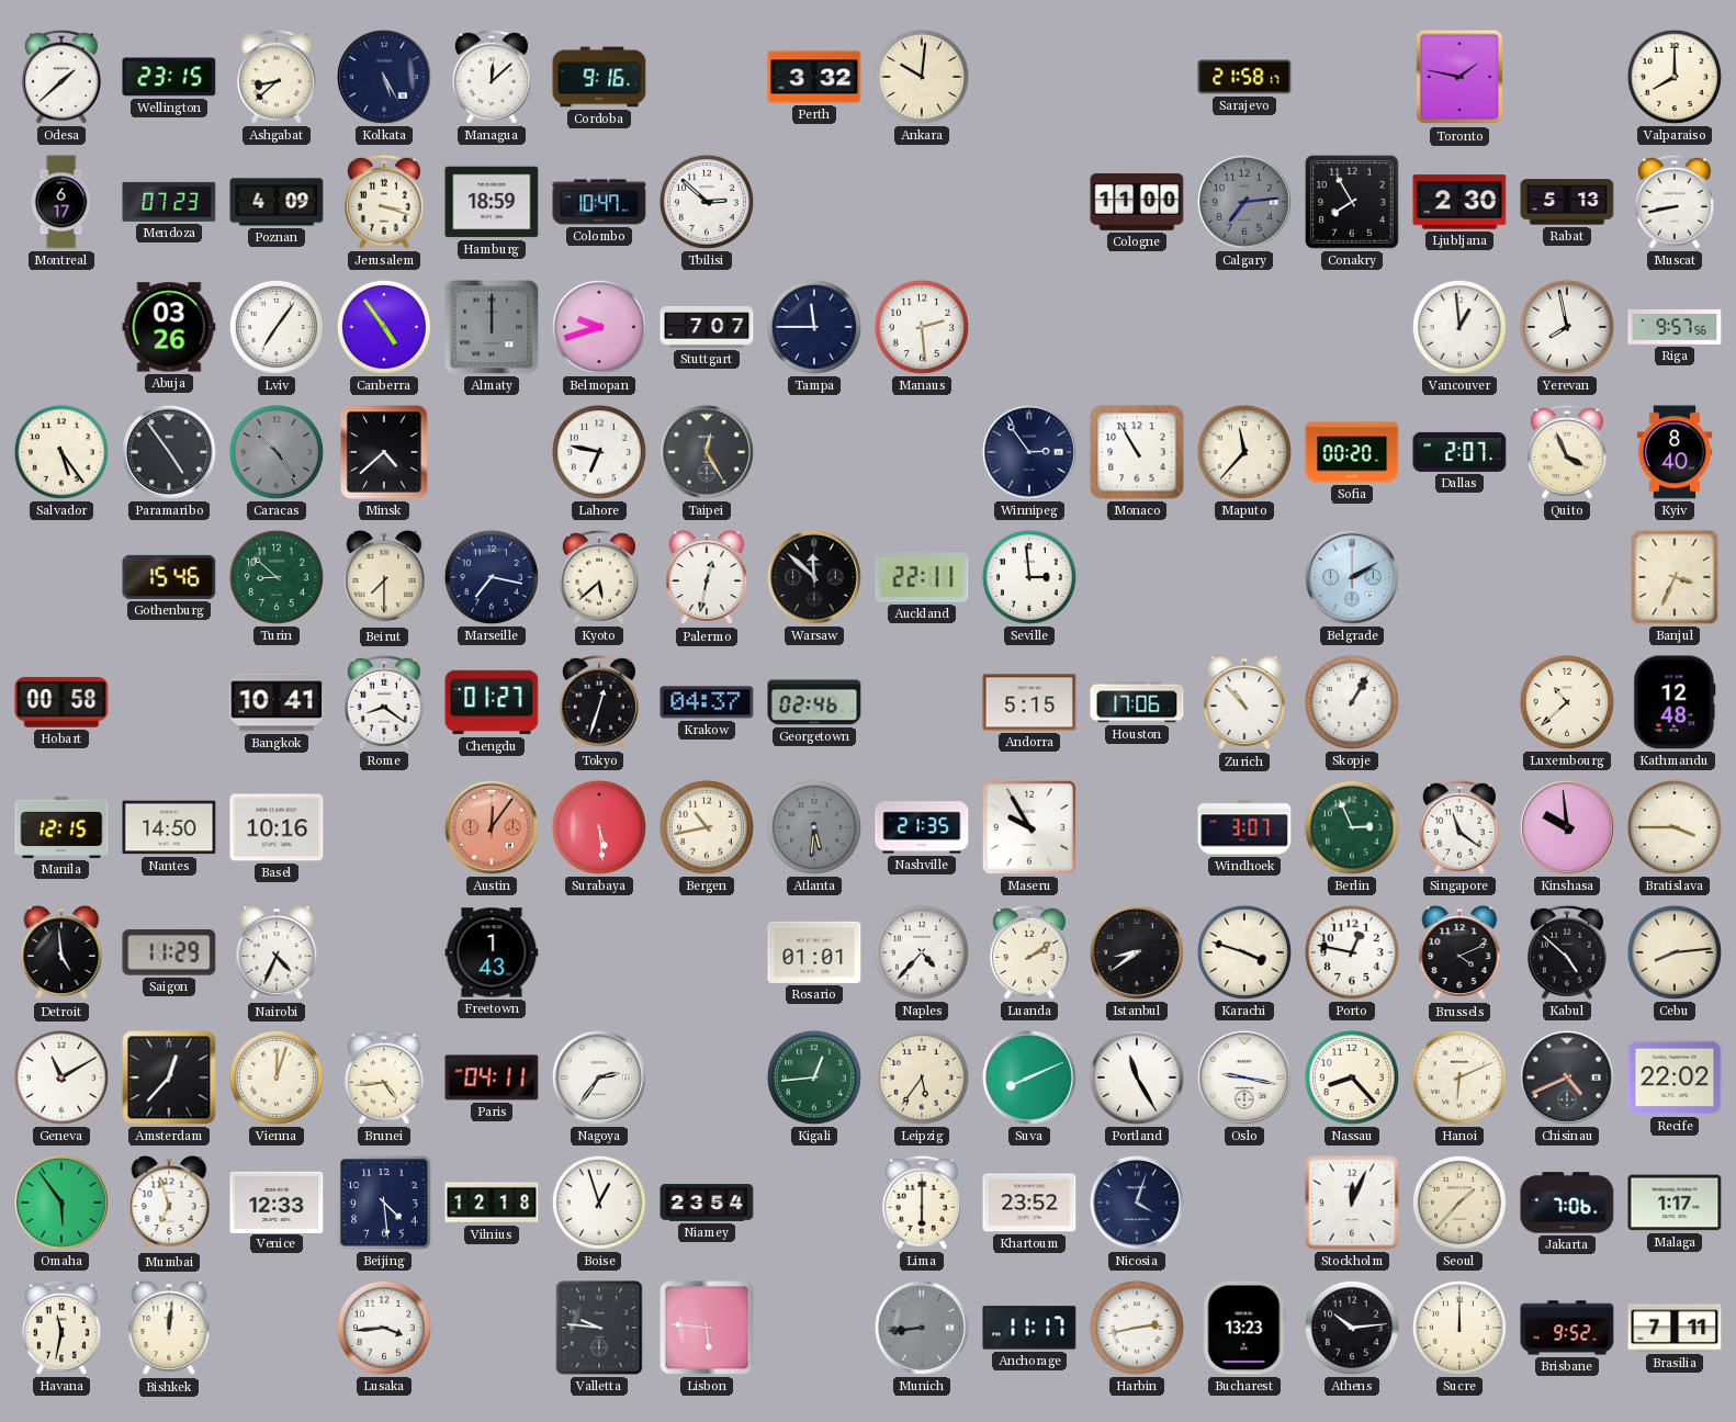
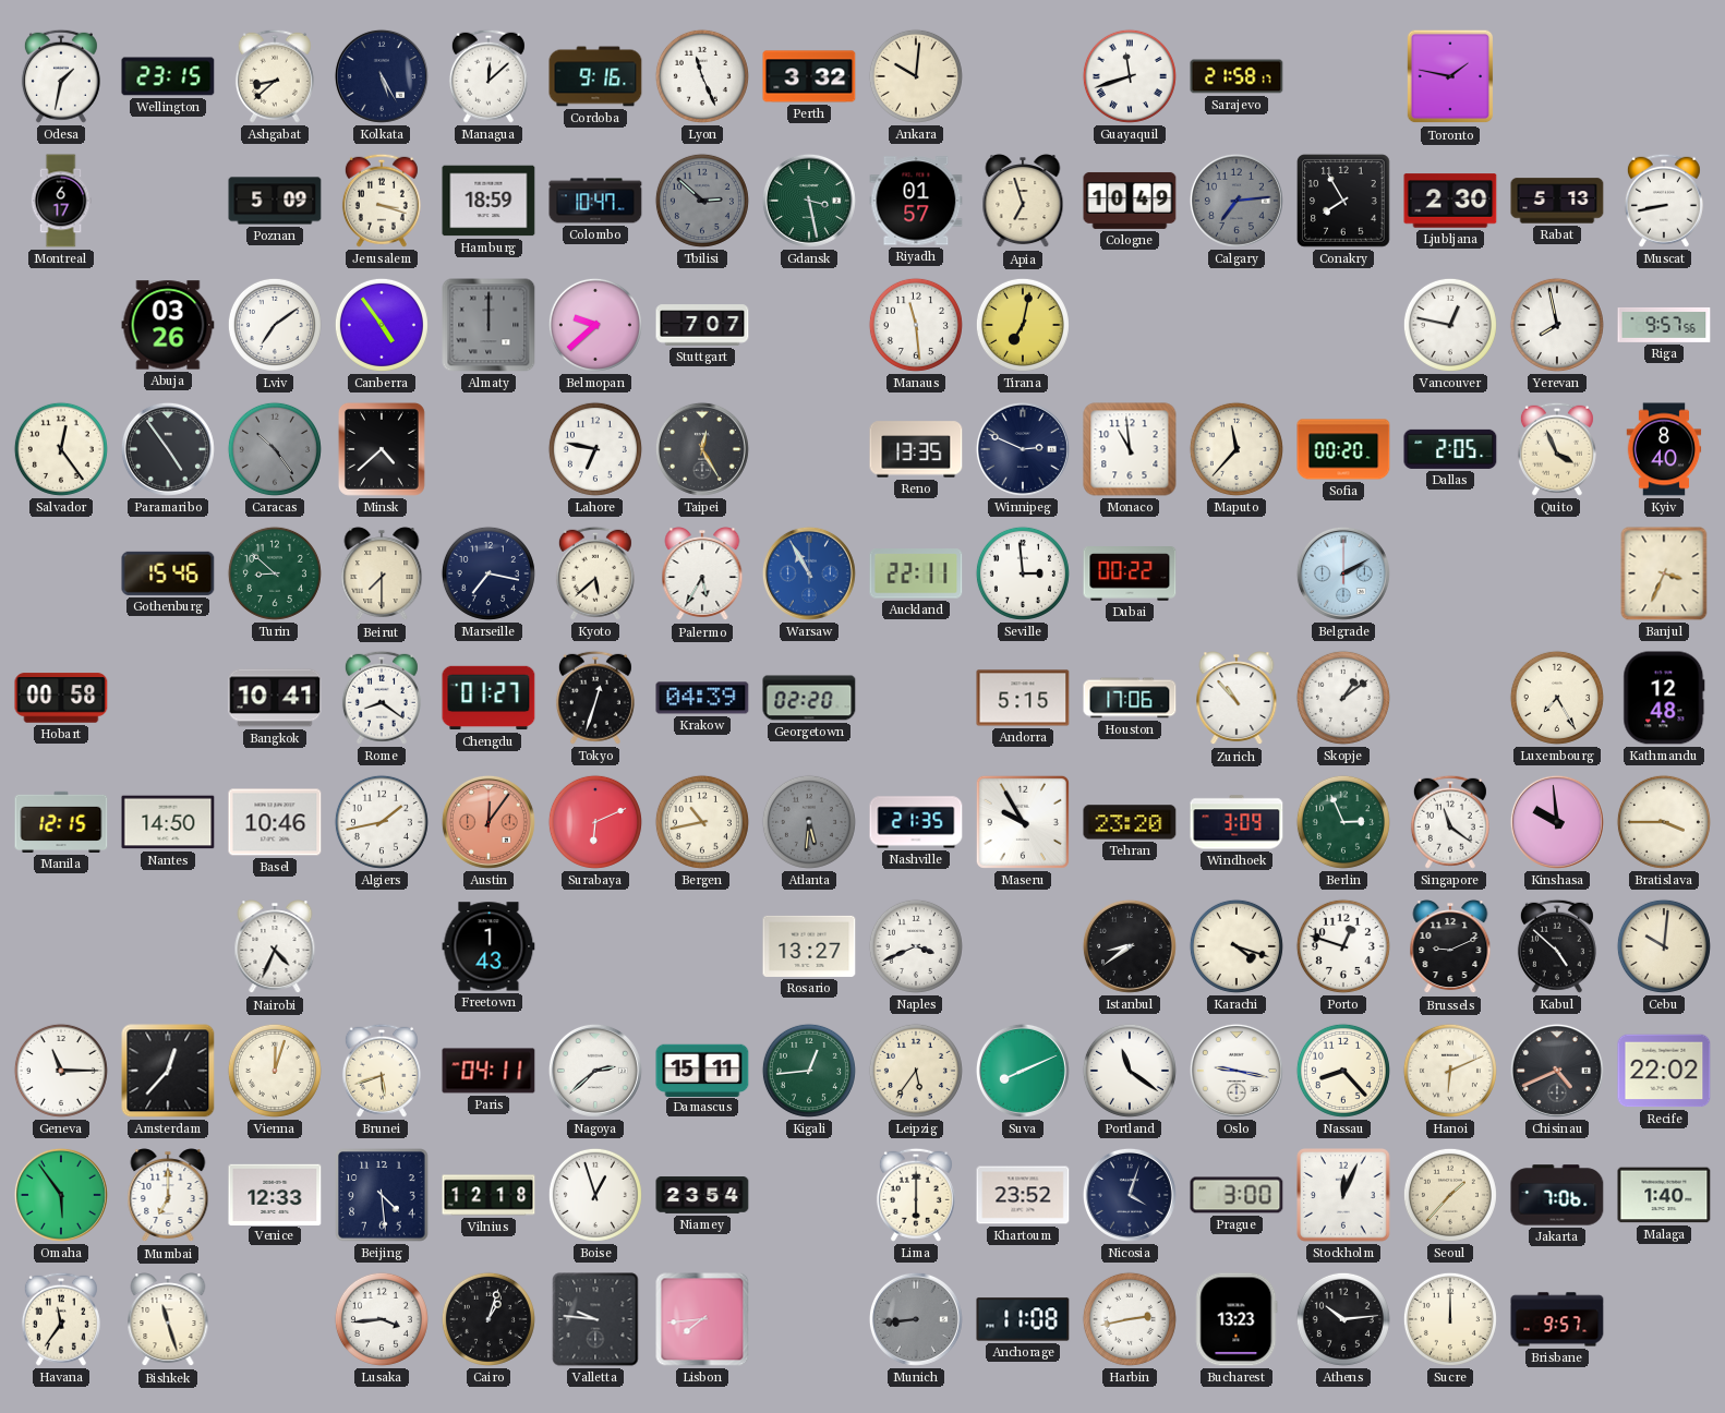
Odesa: 1:38 -> 1:32
Lyon: none -> 11:26
Guayaquil: none -> 11:42
Valparaiso: 8:00 -> none
Mendoza: 07:23 -> none
Poznan: 4:09 -> 5:09
Tbilisi dial: white -> grey
Gdansk: none -> 3:28
Riyadh: none -> 01:57
Apia: none -> 6:57
Cologne: 11:00 -> 10:49
Lviv: 7:06 -> 7:09
Belmopan: 9:42 -> 9:38
Tampa: 11:45 -> none
Manaus: 2:29 -> 11:29
Tirana: none -> 7:02
Vancouver: 12:59 -> 12:47
Salvador: 5:24 -> 12:24
Reno: none -> 13:35
Winnipeg: 2:54 -> 2:49
Monaco: 10:55 -> 10:59
Dallas: 2:07 -> 2:05
Palermo: 12:32 -> 5:35
Warsaw: 11:52 -> 10:55
Warsaw dial: black -> blue
Dubai: none -> 00:22
Krakow: 04:37 -> 04:39
Georgetown: 02:46 -> 02:20
Skopje: 1:05 -> 1:09
Luxembourg: 10:38 -> 7:25
Basel: 10:16 -> 10:46
Algiers: none -> 1:43
Surabaya: 5:29 -> 6:11
Tehran: none -> 23:20
Windhoek: 3:07 -> 3:09
Detroit: 4:59 -> none
Saigon: 11:29 -> none
Rosario: 01:01 -> 13:27
Naples: 4:37 -> 3:41
Luanda: 2:09 -> none
Karachi: 3:48 -> 4:18
Porto: 12:47 -> 12:48
Brussels: 4:11 -> 9:11
Cebu: 8:14 -> 10:01
Geneva: 11:10 -> 11:15
Brunei: 4:44 -> 5:42
Nagoya: 2:36 -> 2:38
Damascus: none -> 15:11
Portland: 11:25 -> 11:21
Mumbai: 6:57 -> 7:00
Prague: none -> 3:00
Malaga: 1:17 -> 1:40
Havana: 11:32 -> 11:36
Bishkek: 12:01 -> 11:27
Cairo: none -> 1:03
Lisbon: 5:46 -> 7:44
Anchorage: 11:17 -> 11:08
Brisbane: 9:52 -> 9:57
Brasilia: 7:11 -> none
